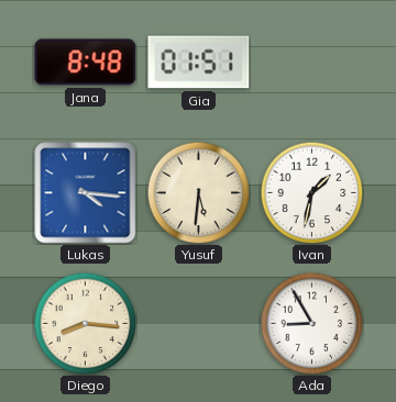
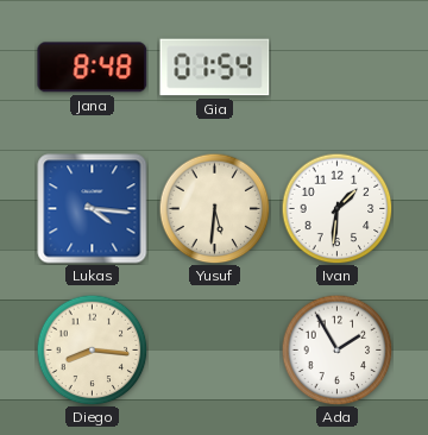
Gia: 01:51 -> 01:54
Ivan: 1:32 -> 1:31
Ada: 8:55 -> 1:55
